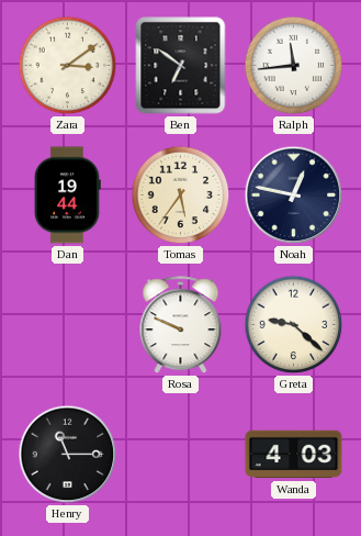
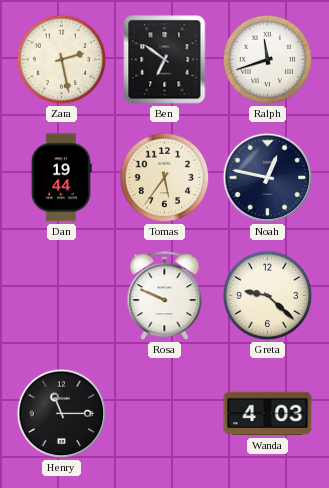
Zara: 3:09 -> 2:28
Ralph: 11:44 -> 11:42
